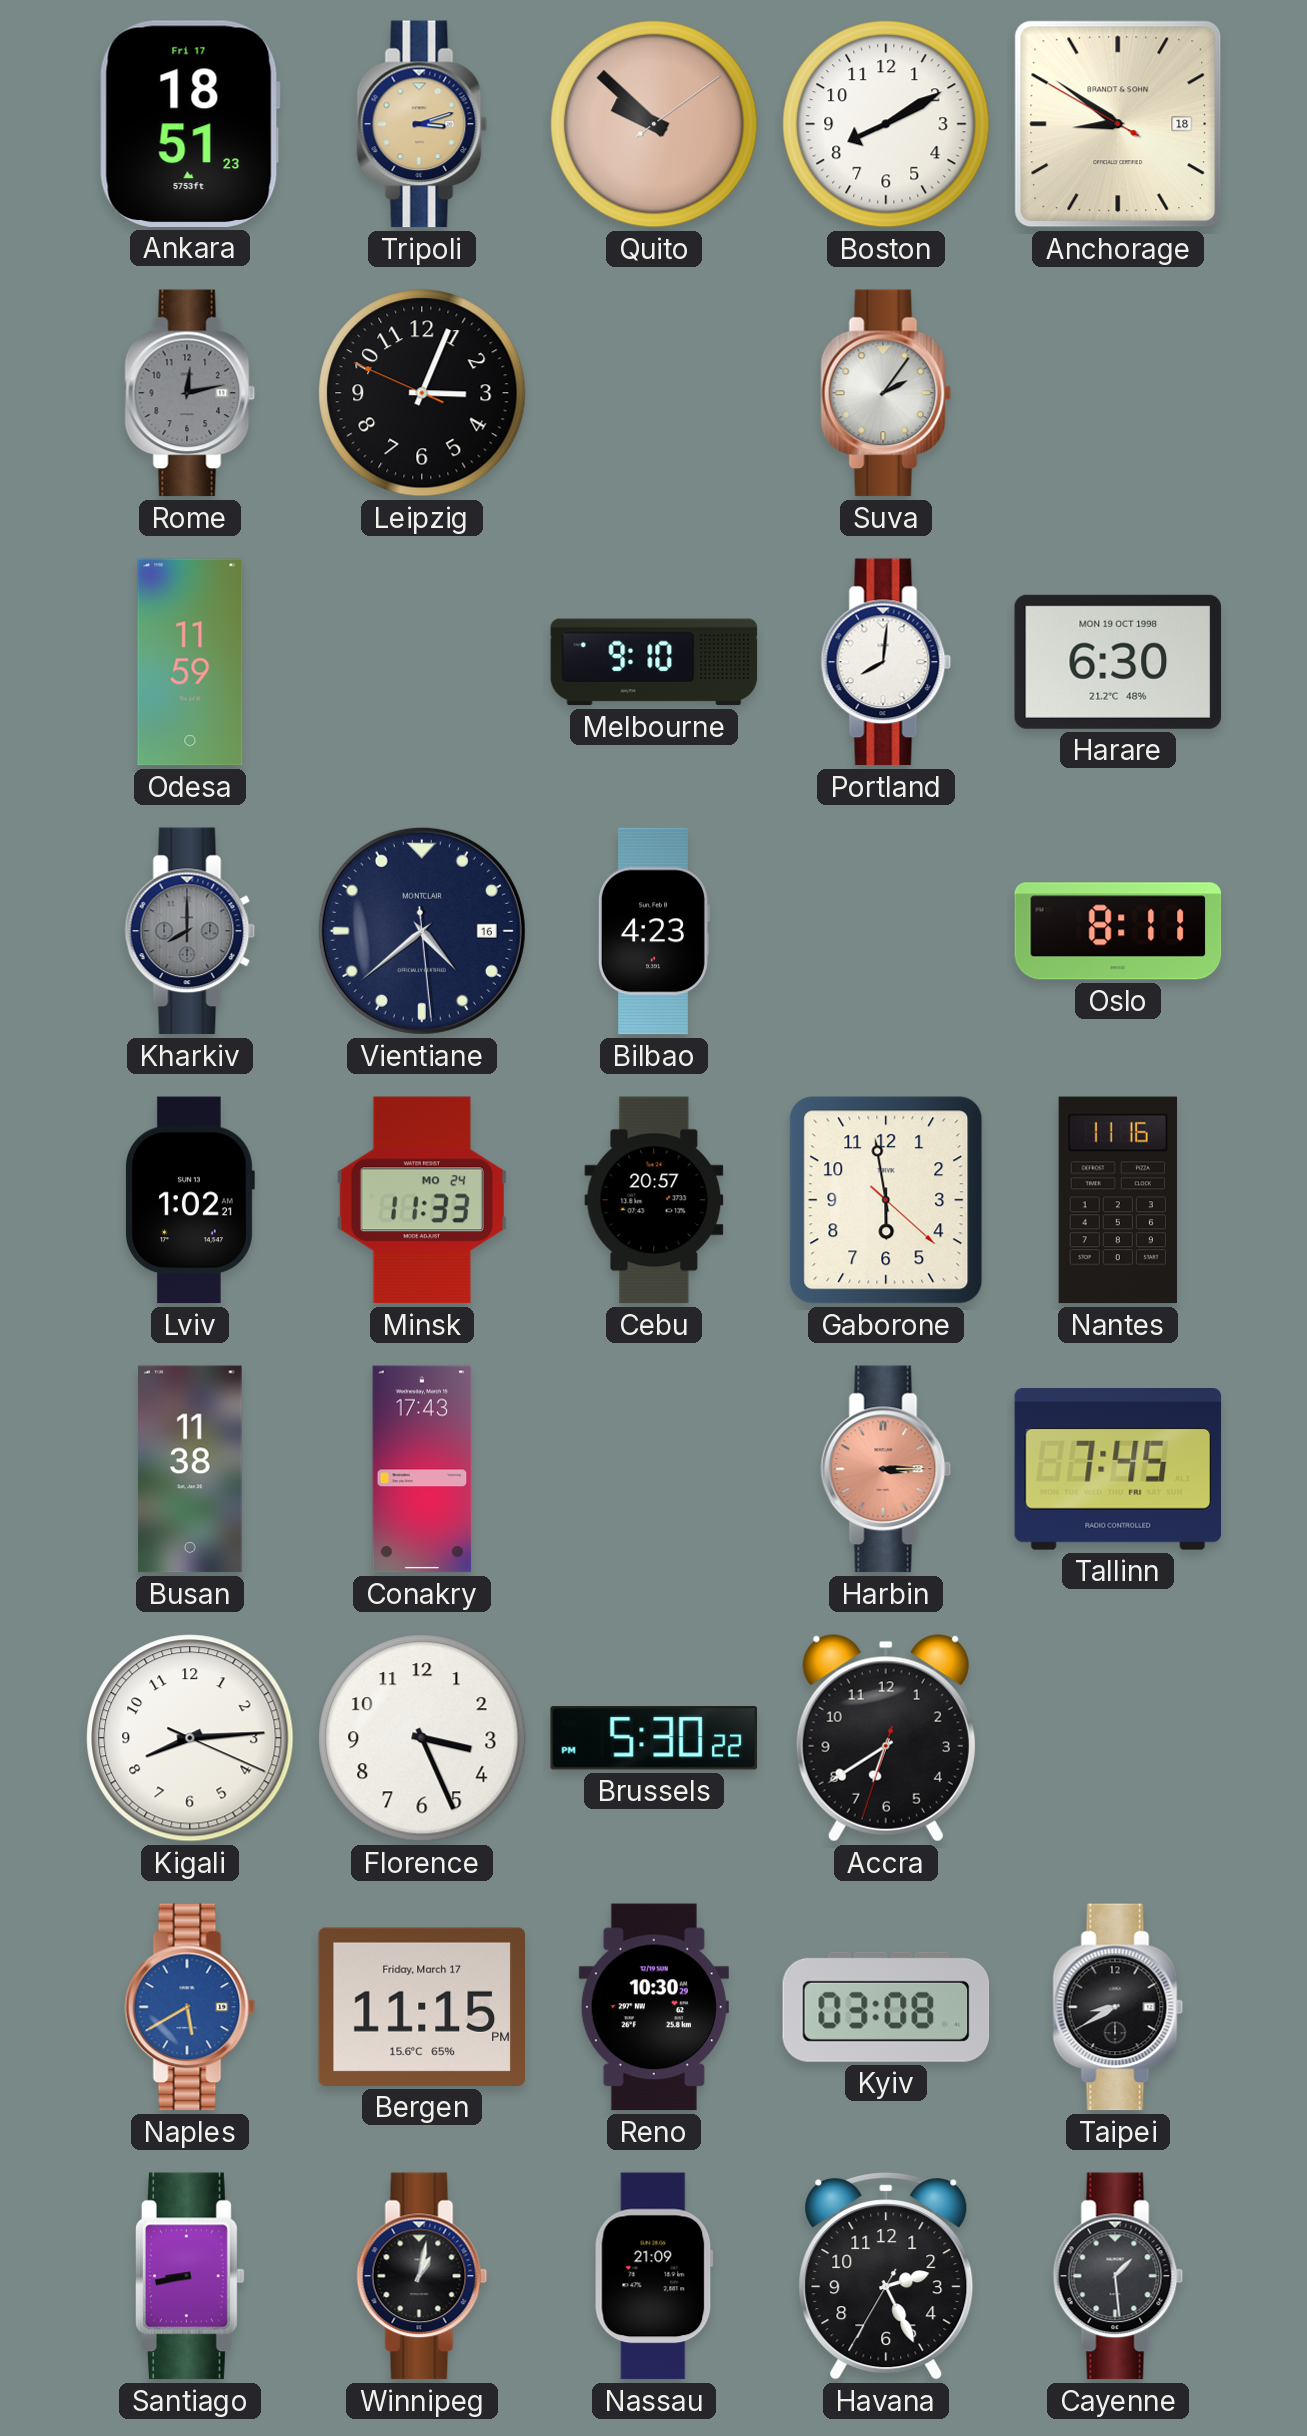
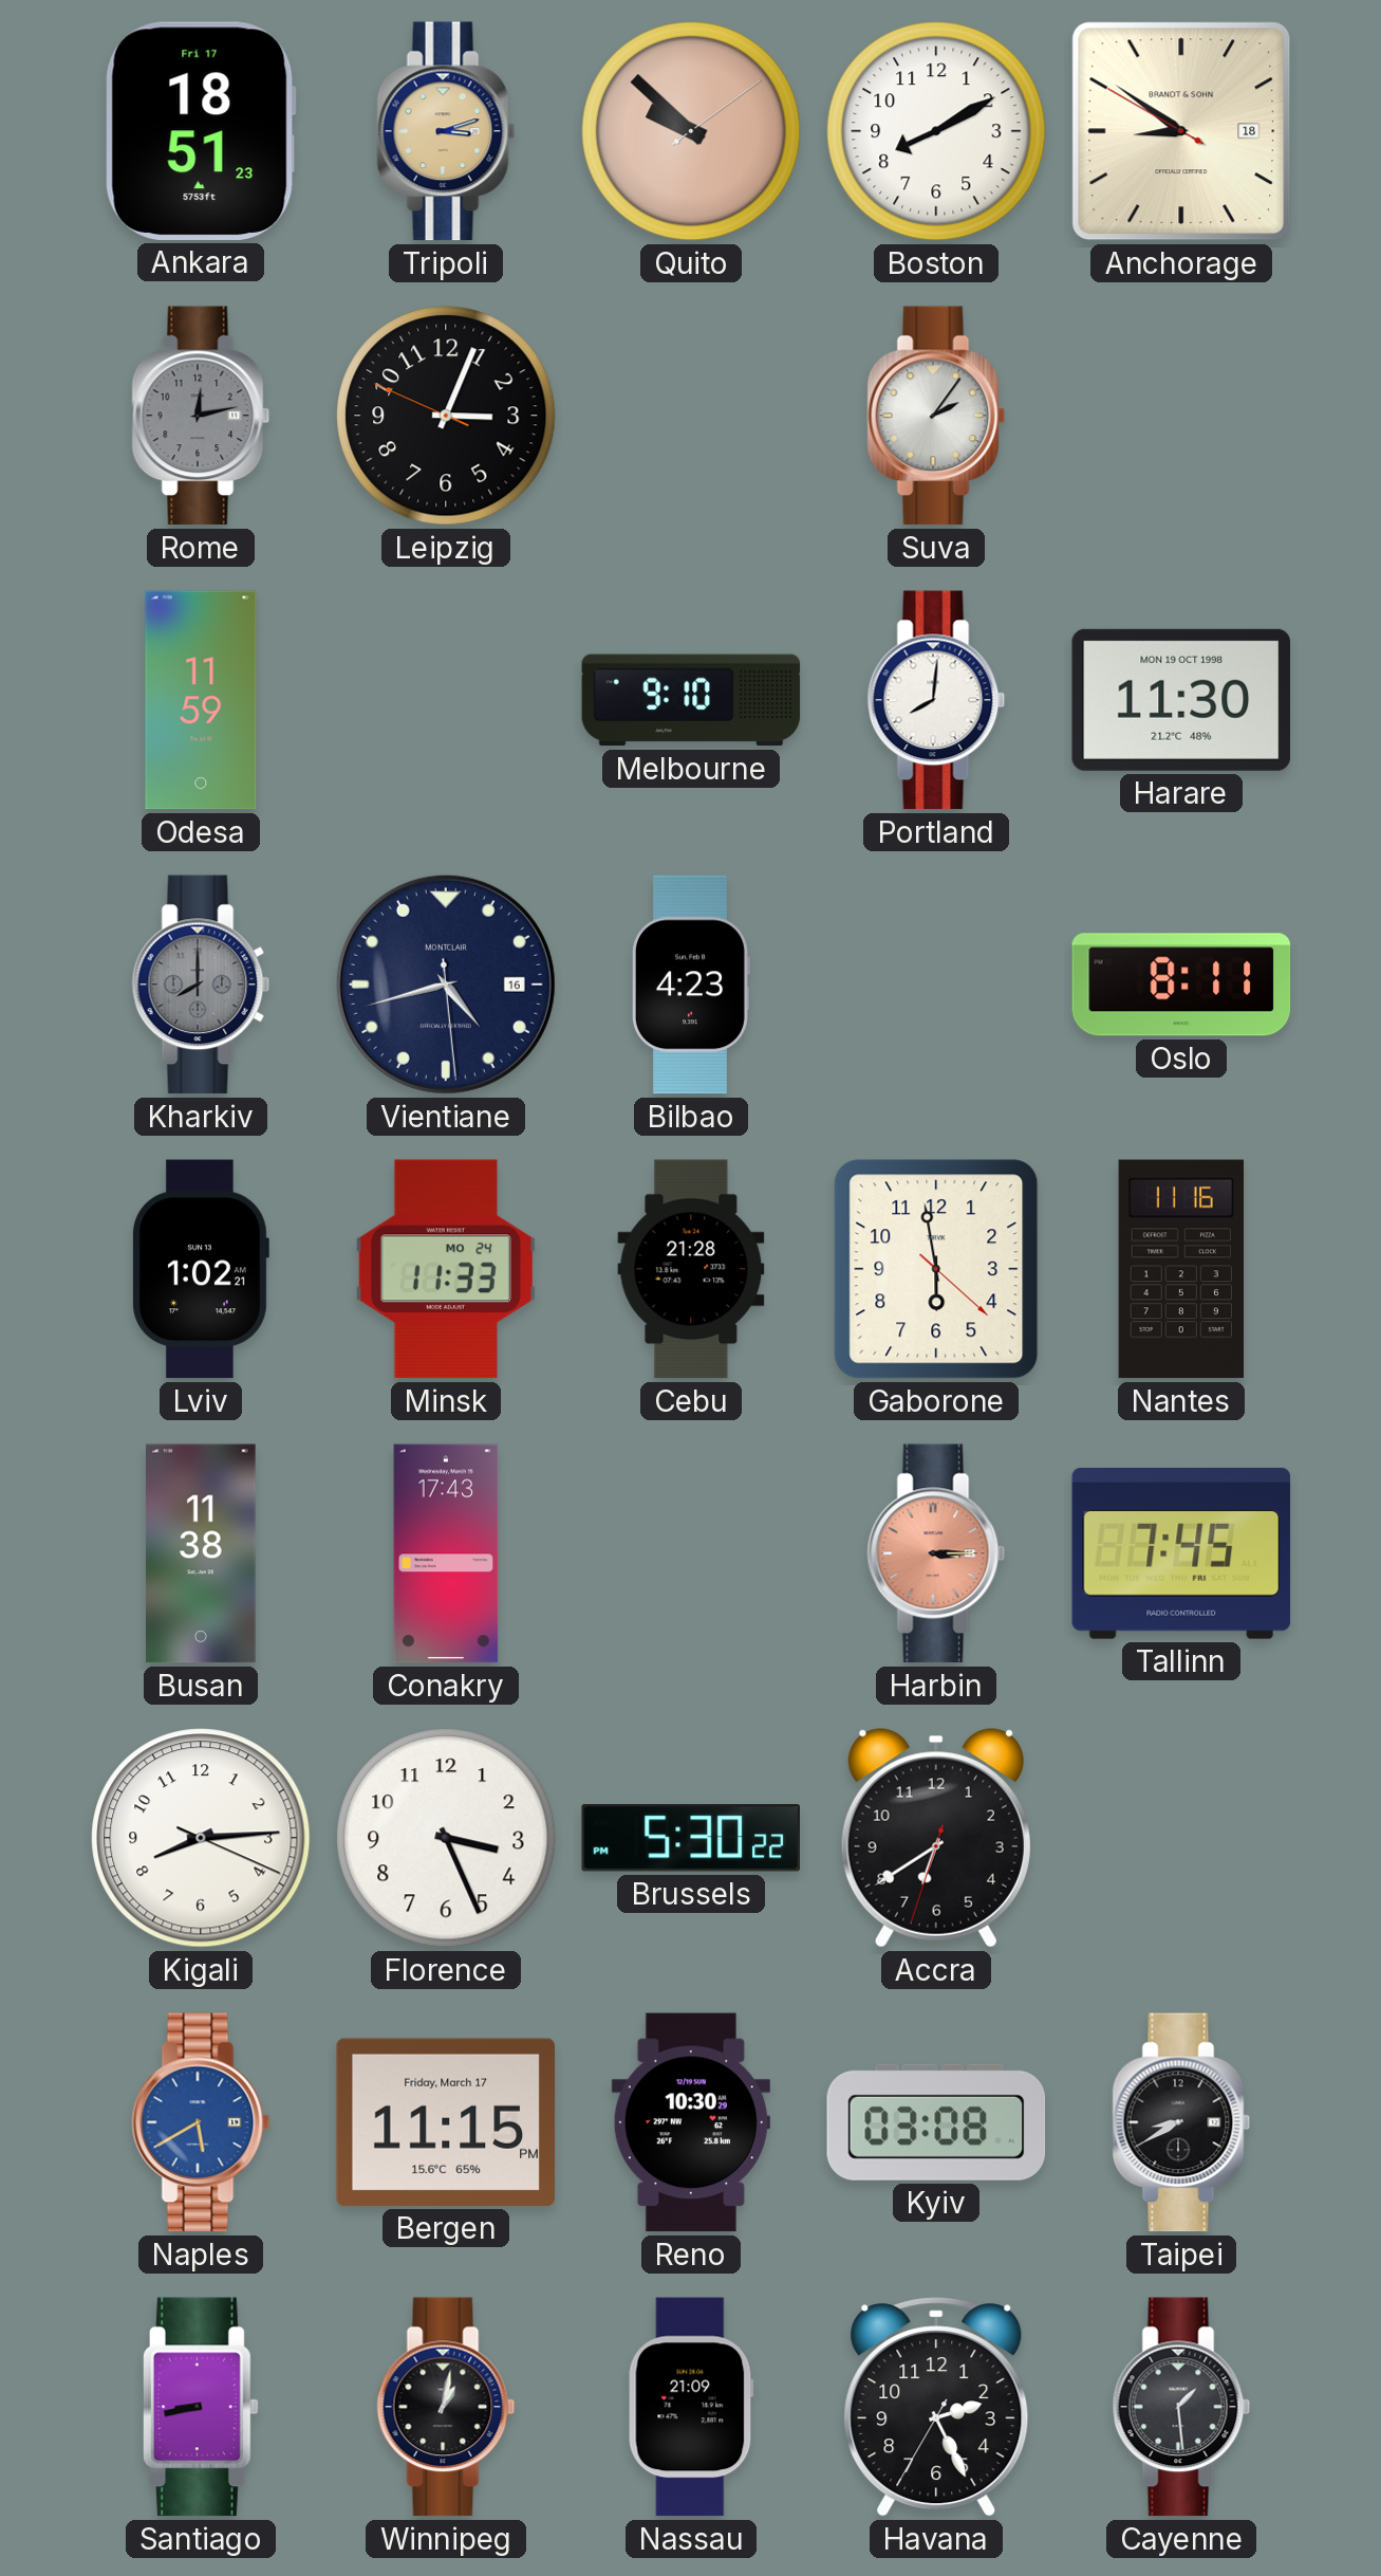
Harare: 6:30 -> 11:30
Vientiane: 4:38 -> 4:42
Cebu: 20:57 -> 21:28
